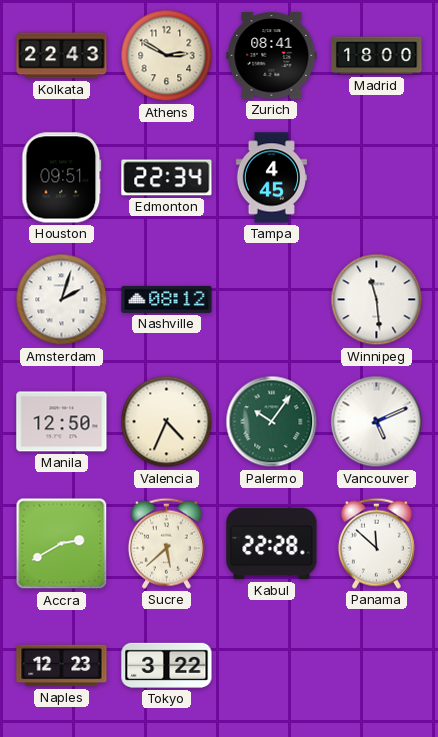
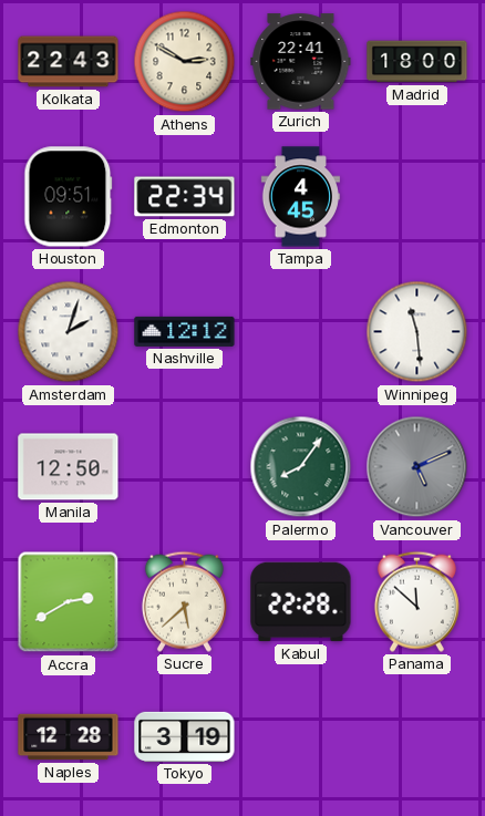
Zurich: 08:41 -> 22:41
Nashville: 08:12 -> 12:12
Valencia: 4:34 -> none
Palermo: 10:06 -> 8:06
Vancouver dial: white -> grey
Naples: 12:23 -> 12:28
Tokyo: 3:22 -> 3:19
